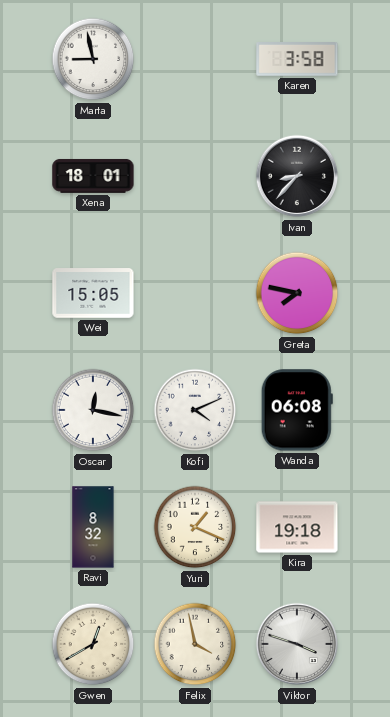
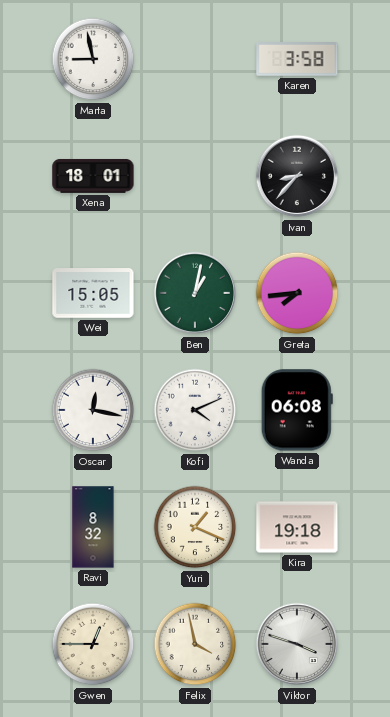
Ben: none -> 1:02
Greta: 7:47 -> 7:44
Gwen: 12:40 -> 12:45
